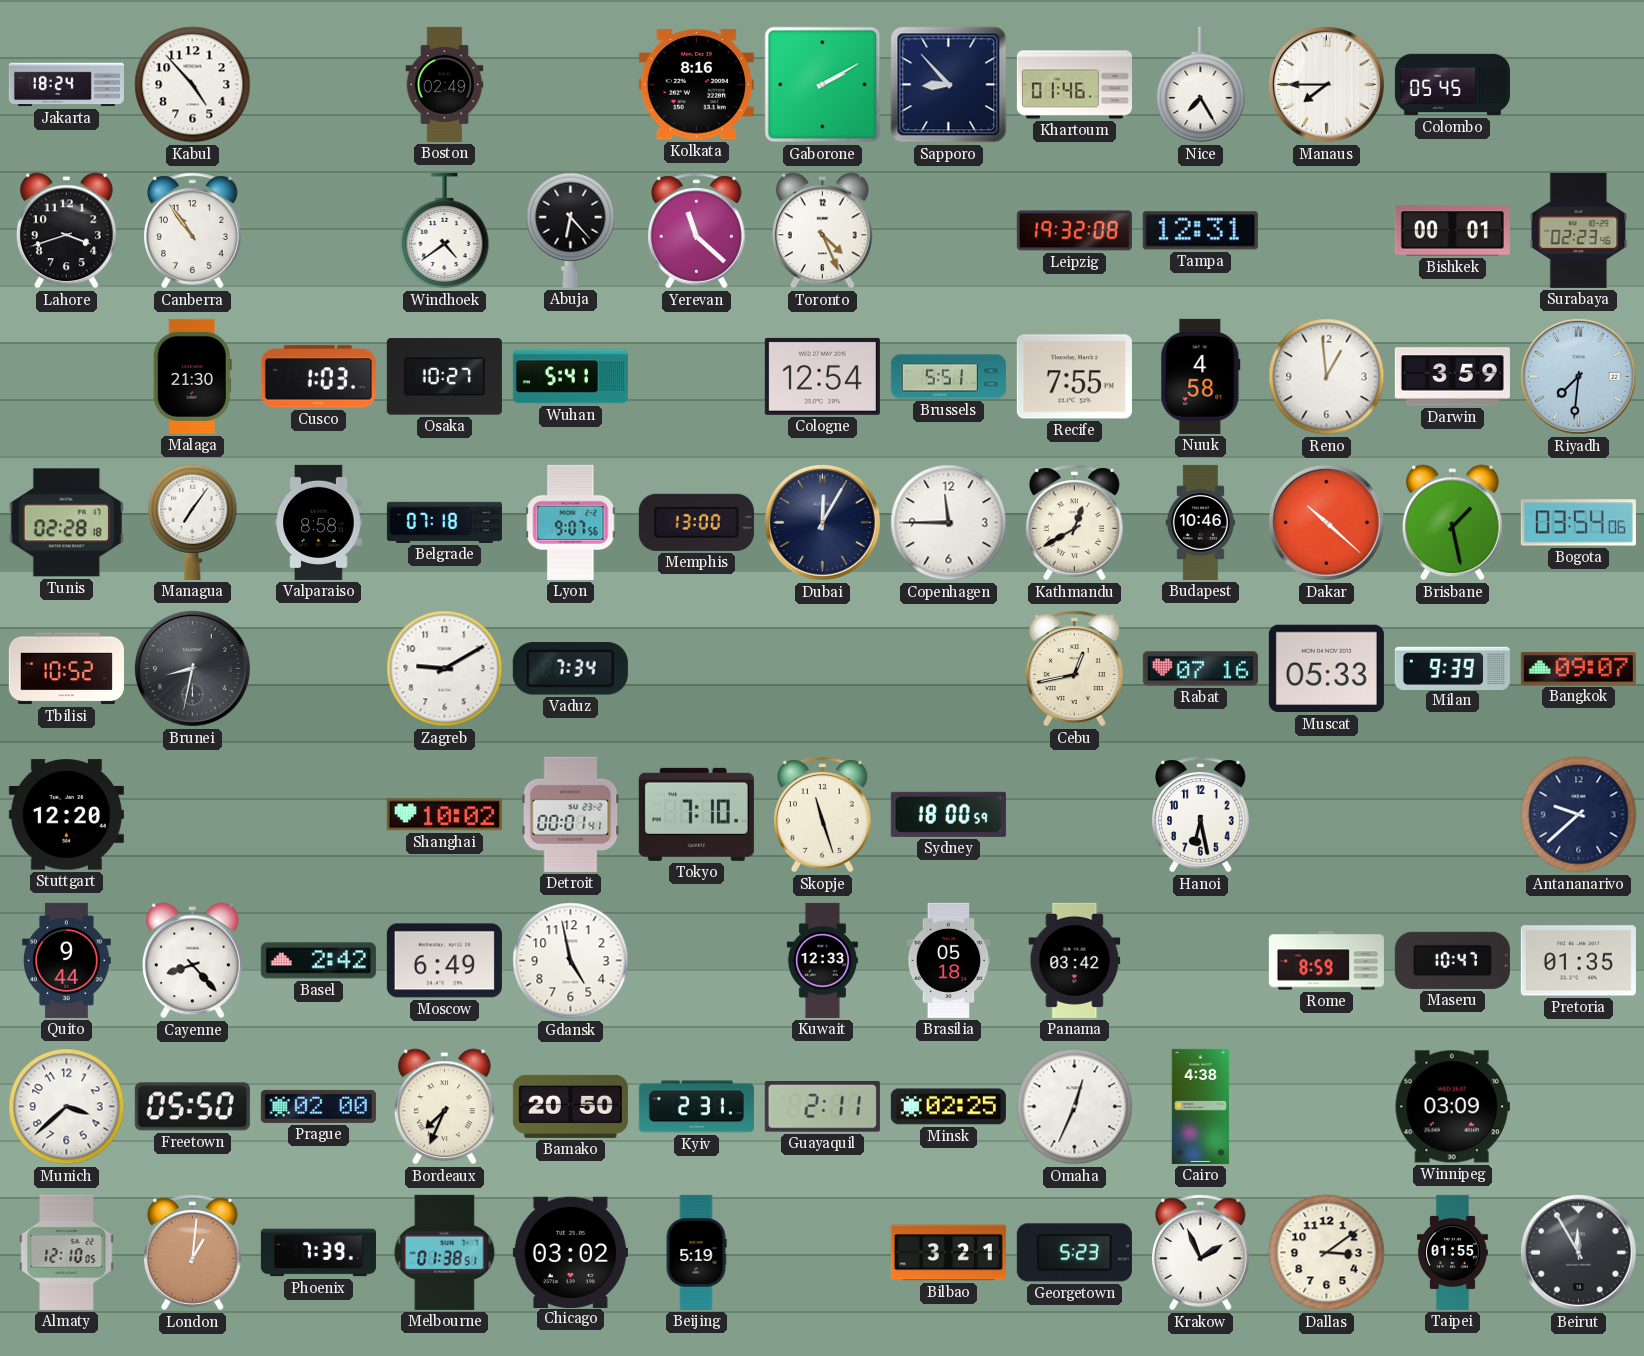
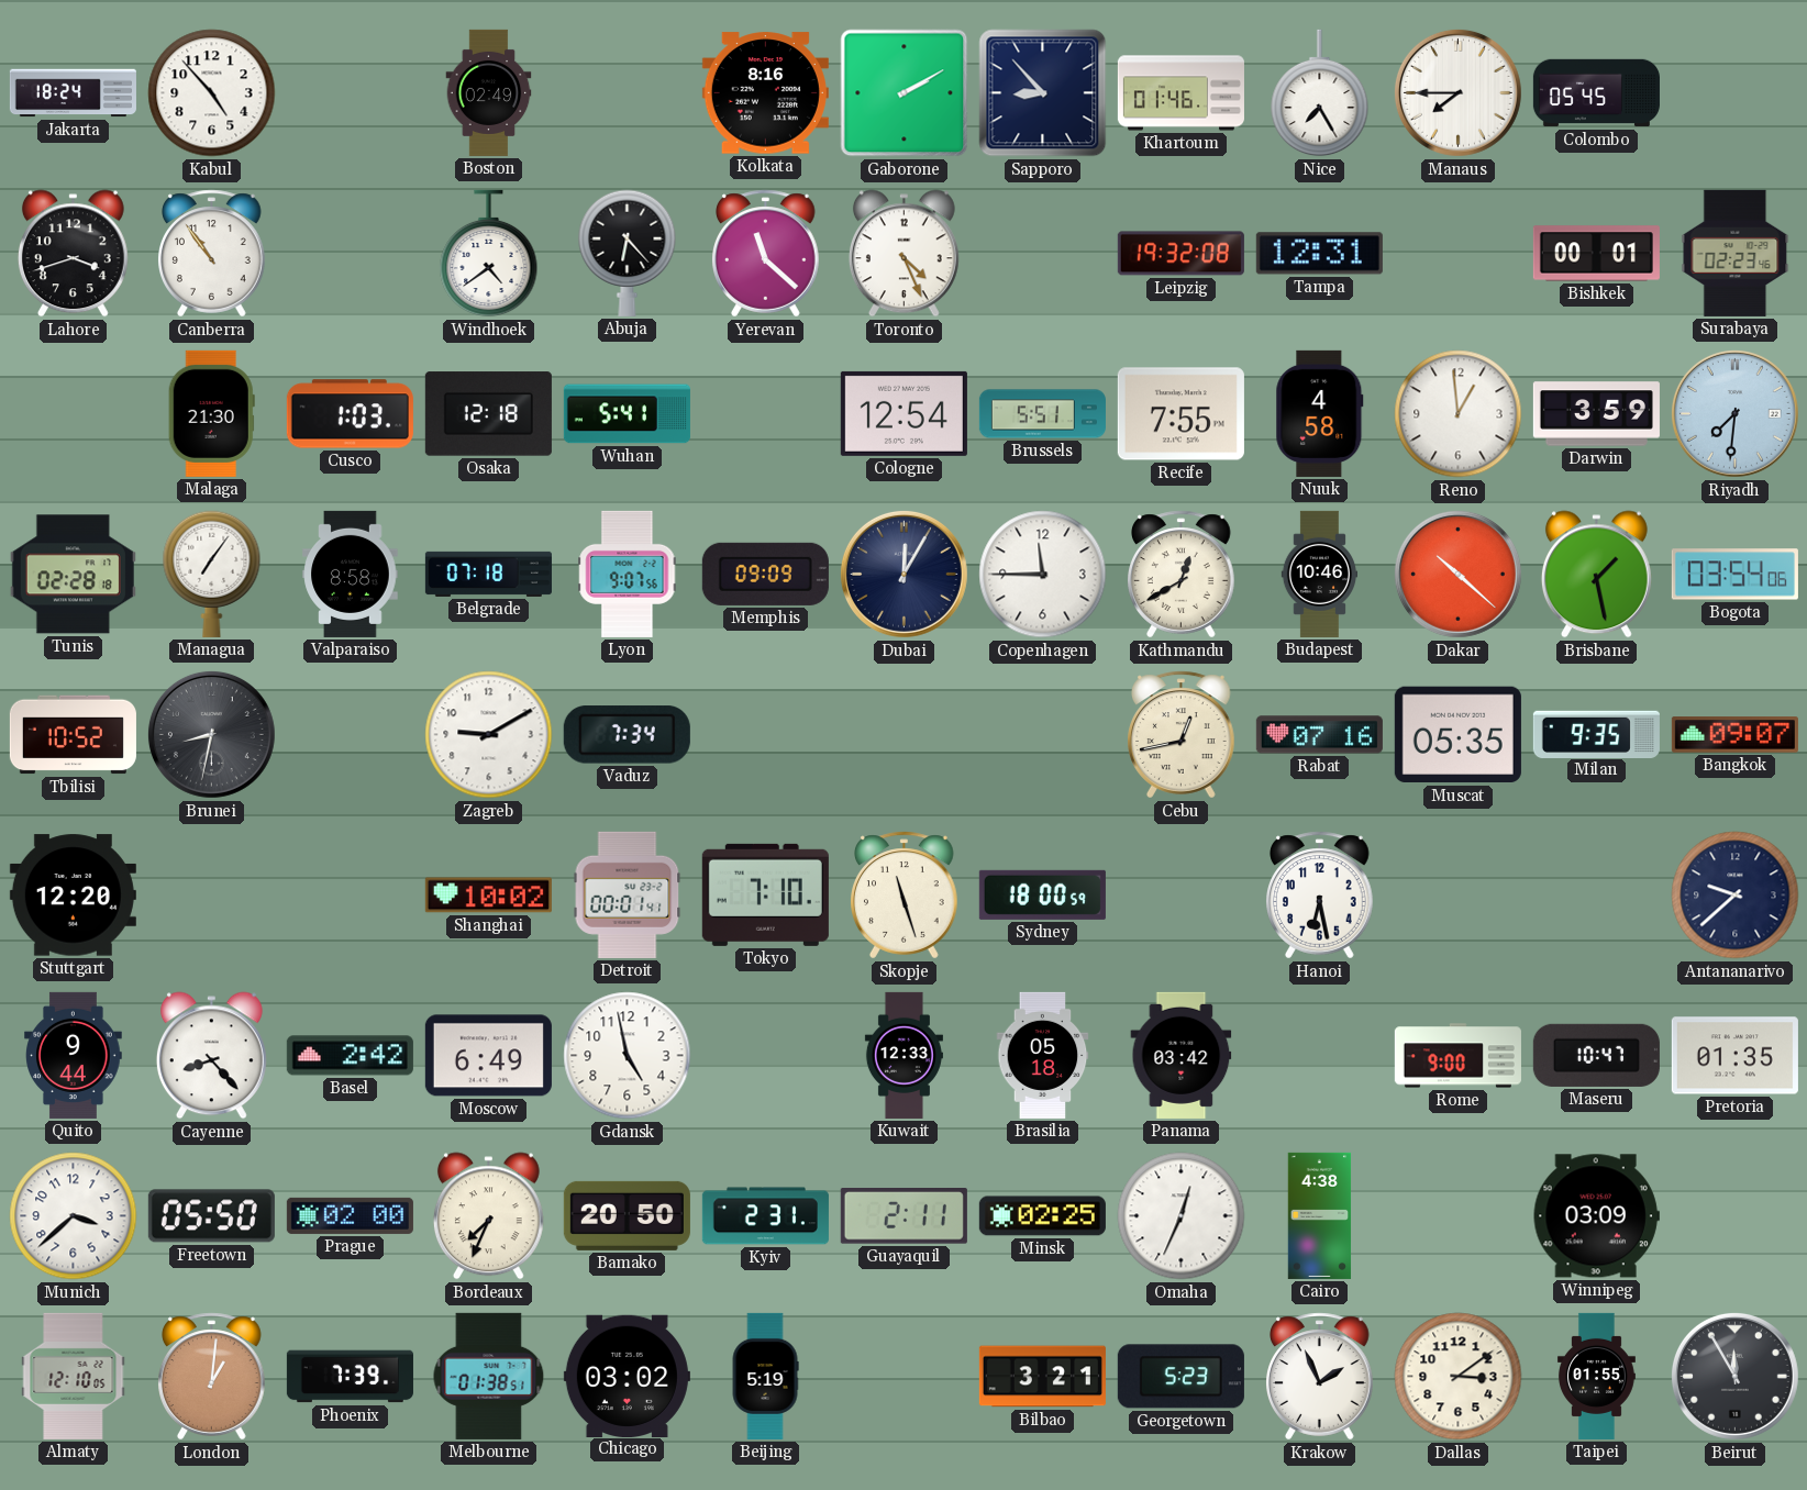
Osaka: 10:27 -> 12:18
Memphis: 13:00 -> 09:09
Muscat: 05:33 -> 05:35
Milan: 9:39 -> 9:35
Rome: 8:59 -> 9:00
